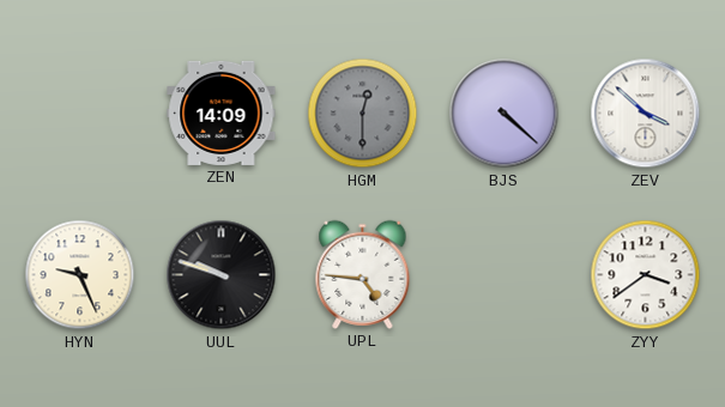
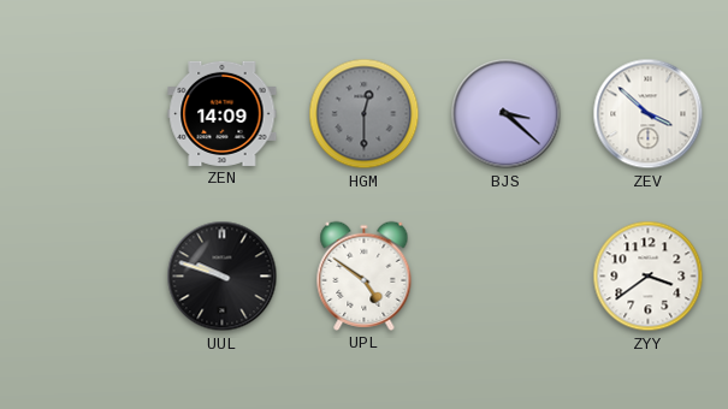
BJS: 4:22 -> 3:22
HYN: 9:26 -> none
UPL: 4:46 -> 4:51
